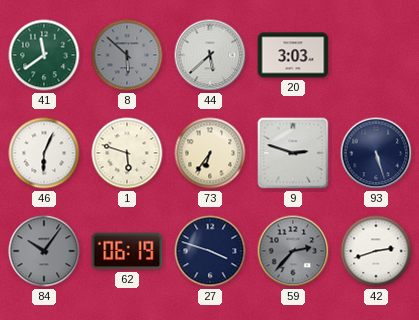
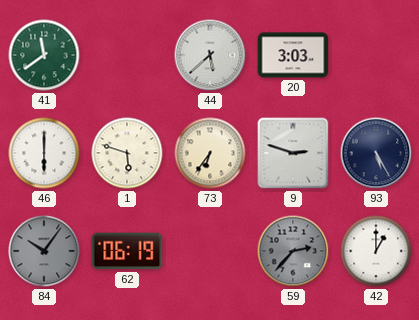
8: 5:52 -> none
46: 6:04 -> 6:00
93: 5:27 -> 5:25
27: 3:48 -> none
42: 2:42 -> 1:00
